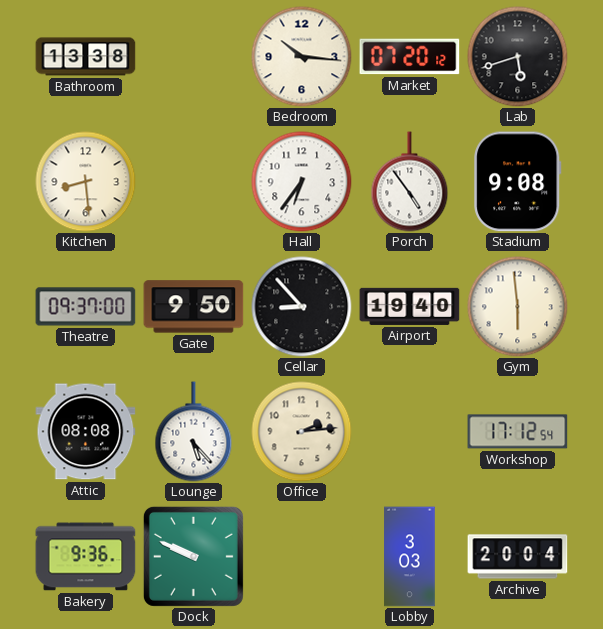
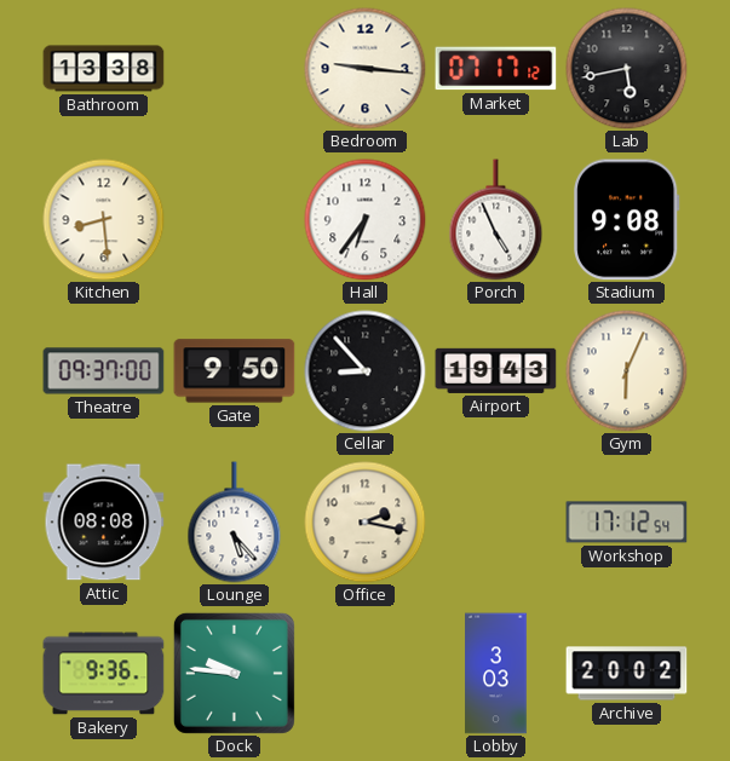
Bedroom: 10:16 -> 9:16
Market: 07:20 -> 07:17
Lab: 5:42 -> 5:43
Porch: 4:54 -> 4:56
Airport: 19:40 -> 19:43
Gym: 5:59 -> 6:04
Office: 2:14 -> 2:17
Dock: 9:49 -> 9:46
Archive: 20:04 -> 20:02
